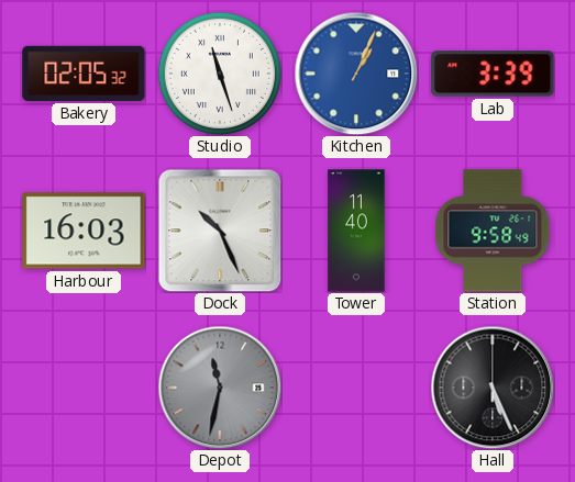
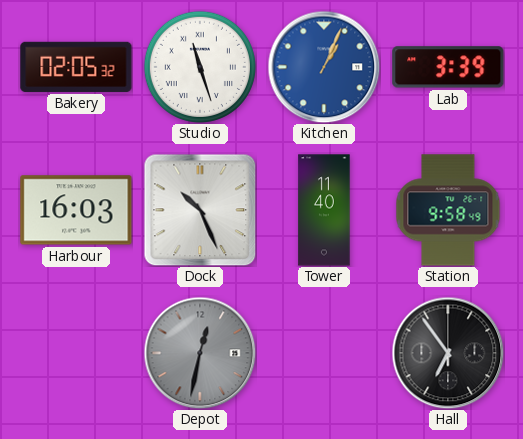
Depot: 11:32 -> 12:32
Hall: 5:26 -> 6:54
